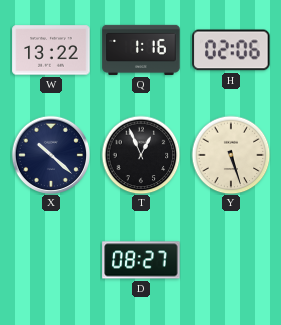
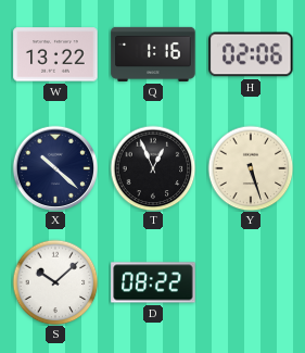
S: none -> 10:08
D: 08:27 -> 08:22
